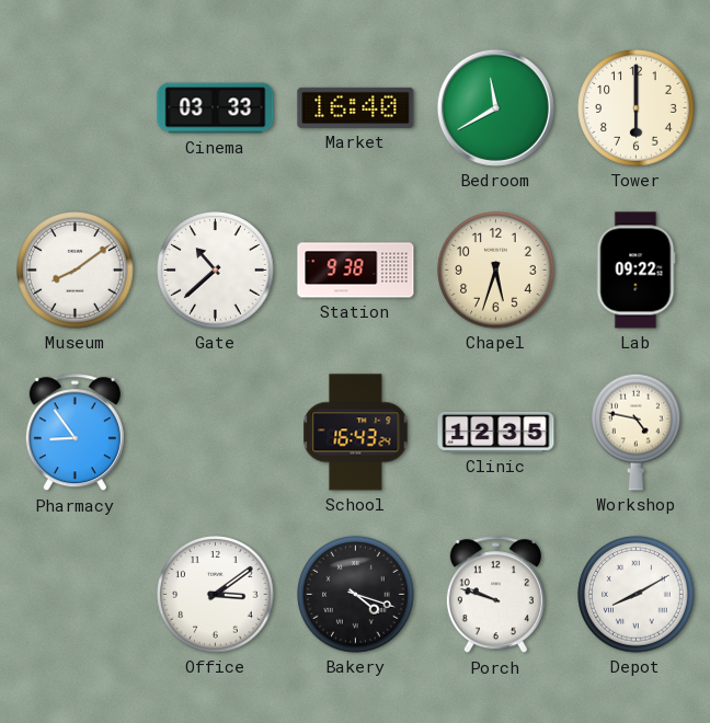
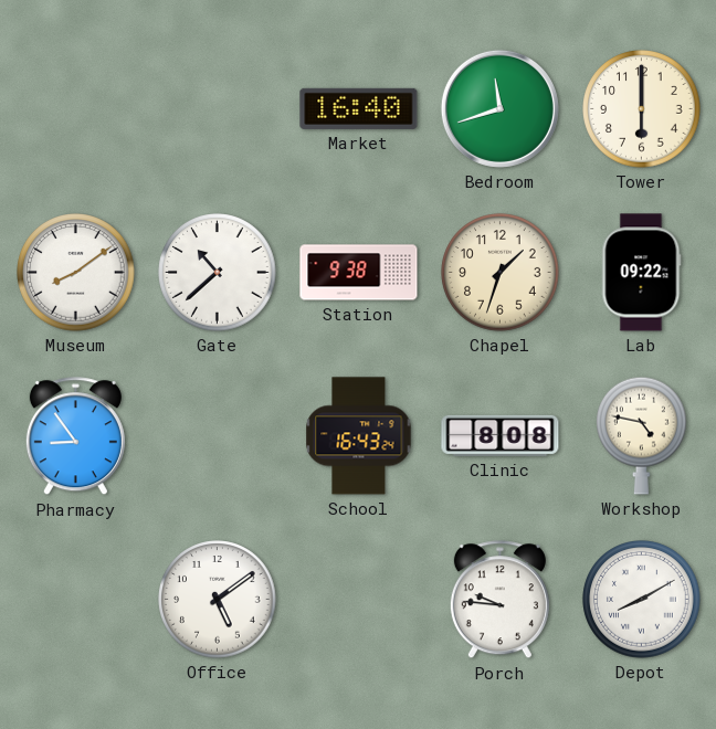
Cinema: 03:33 -> none
Bedroom: 11:40 -> 11:42
Chapel: 5:33 -> 1:33
Clinic: 12:35 -> 8:08
Office: 3:09 -> 5:09
Bakery: 4:18 -> none
Porch: 9:48 -> 9:46
